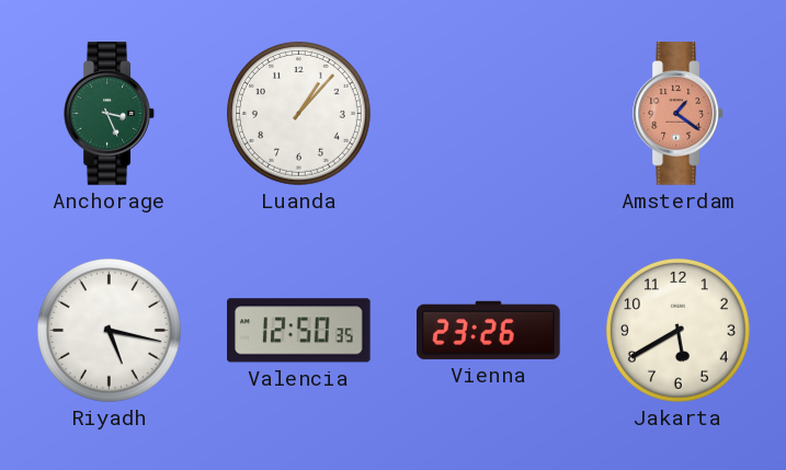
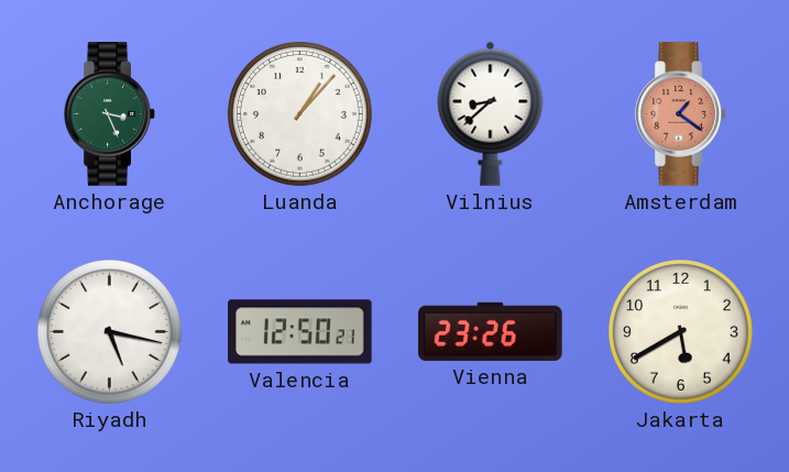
Vilnius: none -> 8:38
Valencia: 12:50:35 -> 12:50:21
